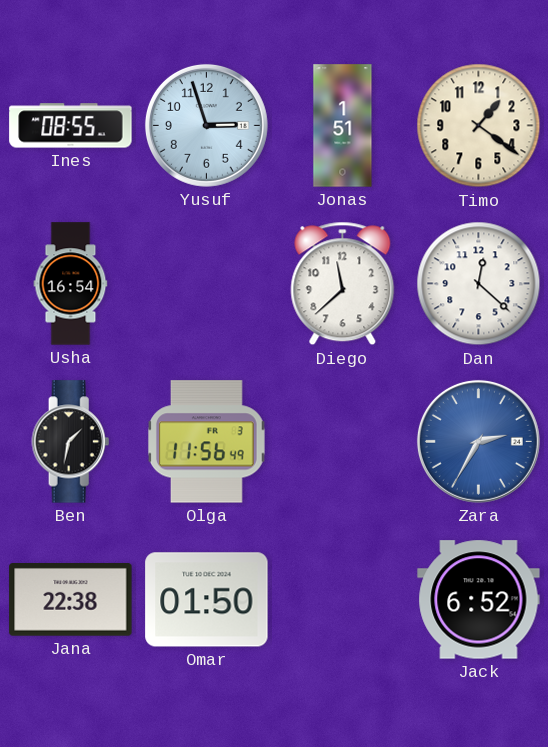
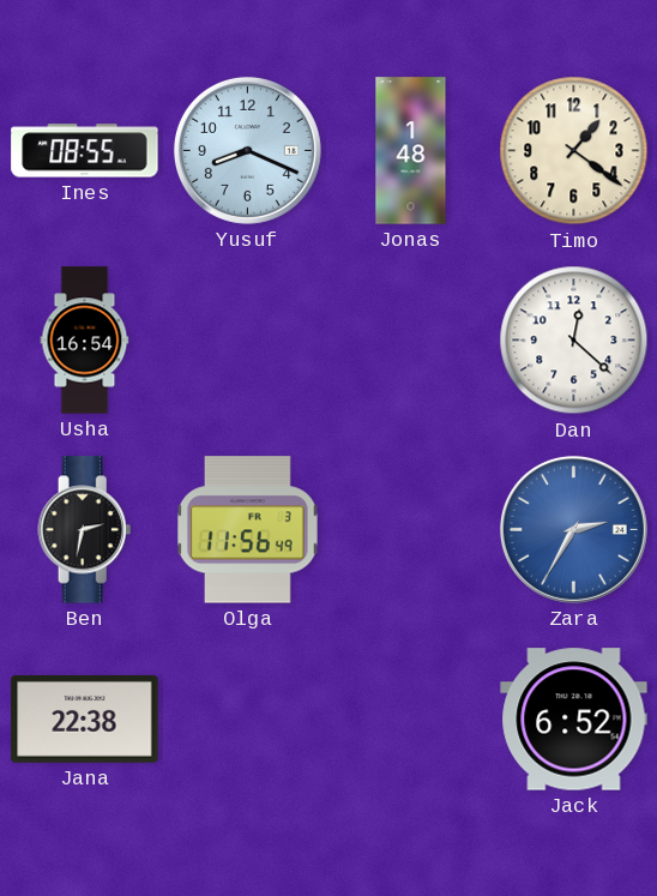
Yusuf: 2:57 -> 8:19
Jonas: 1:51 -> 1:48
Diego: 11:38 -> none
Ben: 1:32 -> 2:32
Omar: 01:50 -> none
